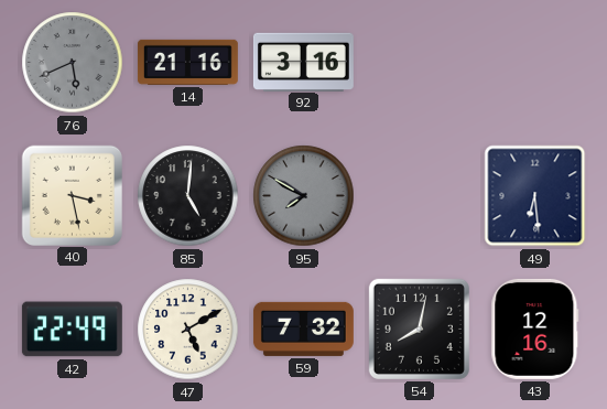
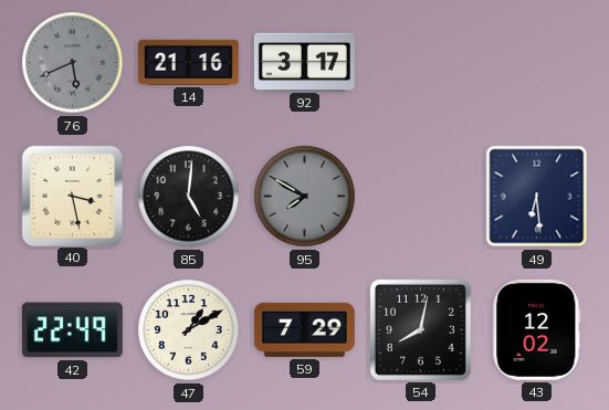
92: 3:16 -> 3:17
47: 5:10 -> 1:10
59: 7:32 -> 7:29
43: 12:16 -> 12:02
